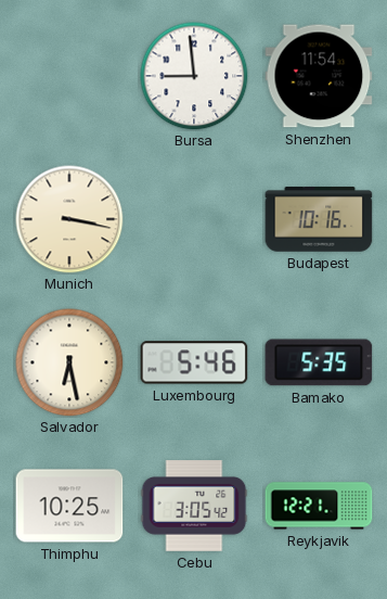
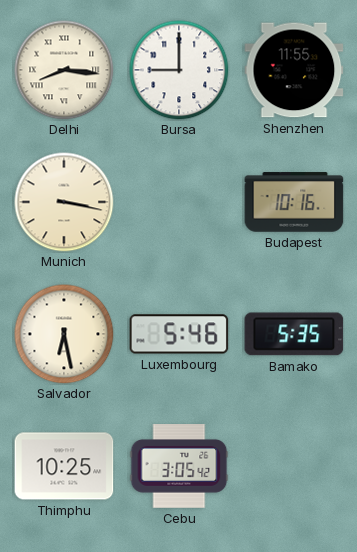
Delhi: none -> 8:16
Bursa: 8:59 -> 9:00
Shenzhen: 11:54 -> 11:55
Reykjavik: 12:21 -> none
